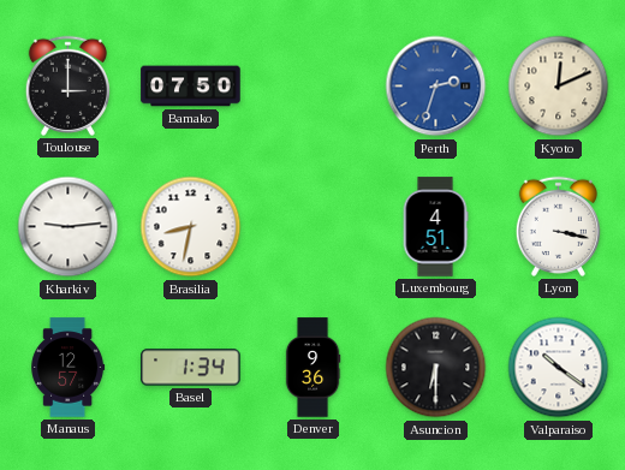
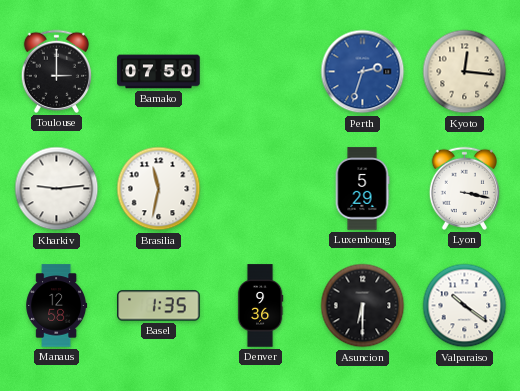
Kyoto: 12:11 -> 12:16
Brasilia: 8:32 -> 11:32
Luxembourg: 4:51 -> 5:29
Manaus: 12:57 -> 12:58
Basel: 1:34 -> 1:35
